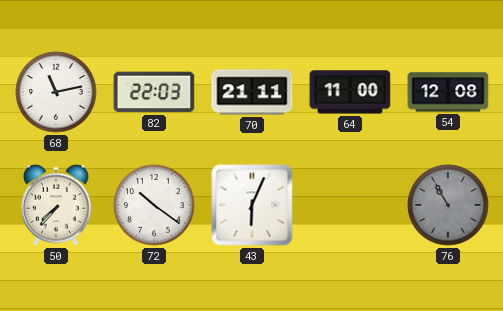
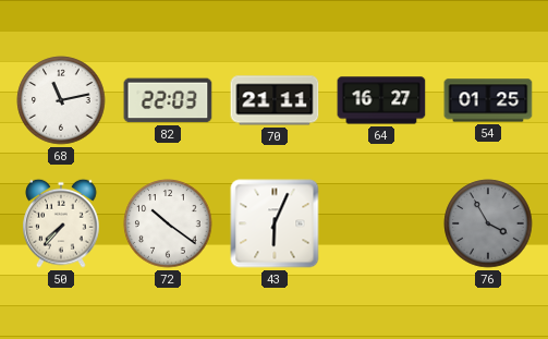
64: 11:00 -> 16:27
54: 12:08 -> 01:25
76: 10:55 -> 3:55
